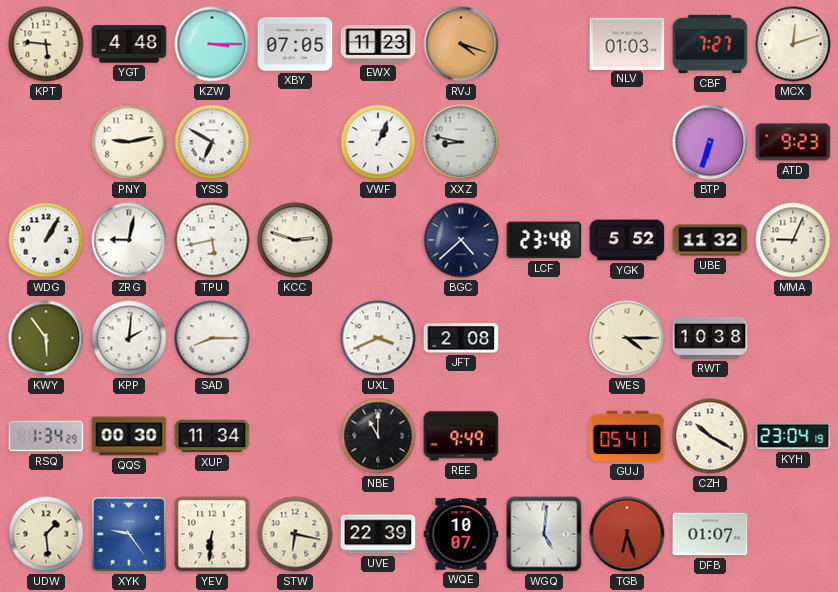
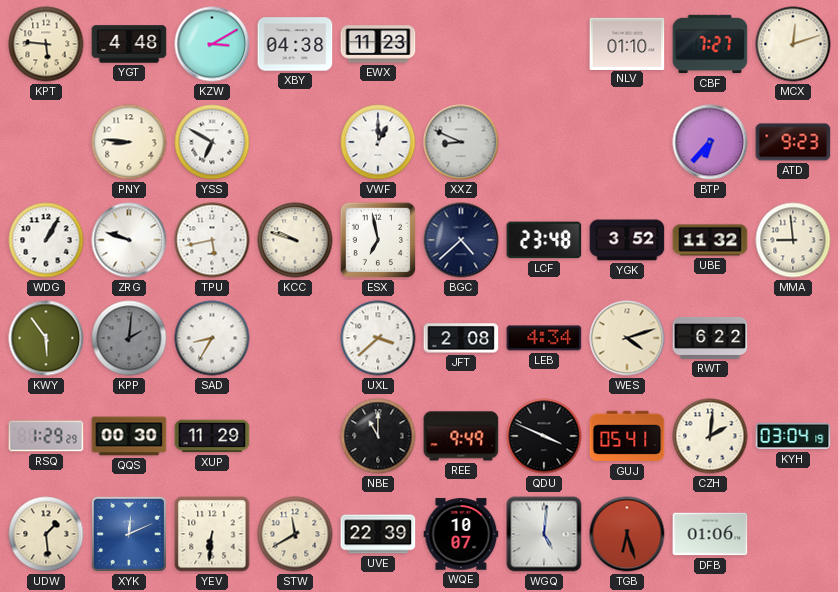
KZW: 3:15 -> 3:10
XBY: 07:05 -> 04:38
RVJ: 4:18 -> none
NLV: 01:03 -> 01:10
PNY: 9:13 -> 8:46
VWF: 1:04 -> 1:00
XXZ: 8:47 -> 8:49
BTP: 6:33 -> 6:37
ZRG: 9:02 -> 9:48
KCC: 2:48 -> 9:48
ESX: none -> 6:58
YGK: 5:52 -> 3:52
MMA: 9:04 -> 8:59
KPP dial: white -> grey
SAD: 8:15 -> 8:35
UXL: 3:41 -> 3:38
LEB: none -> 4:34
WES: 4:15 -> 4:12
RWT: 10:38 -> 6:22
RSQ: 1:34 -> 1:29
XUP: 11:34 -> 11:29
QDU: none -> 3:49
CZH: 10:20 -> 2:01
KYH: 23:04 -> 03:04
XYK: 9:24 -> 12:11
STW: 6:17 -> 11:40
DFB: 01:07 -> 01:06
